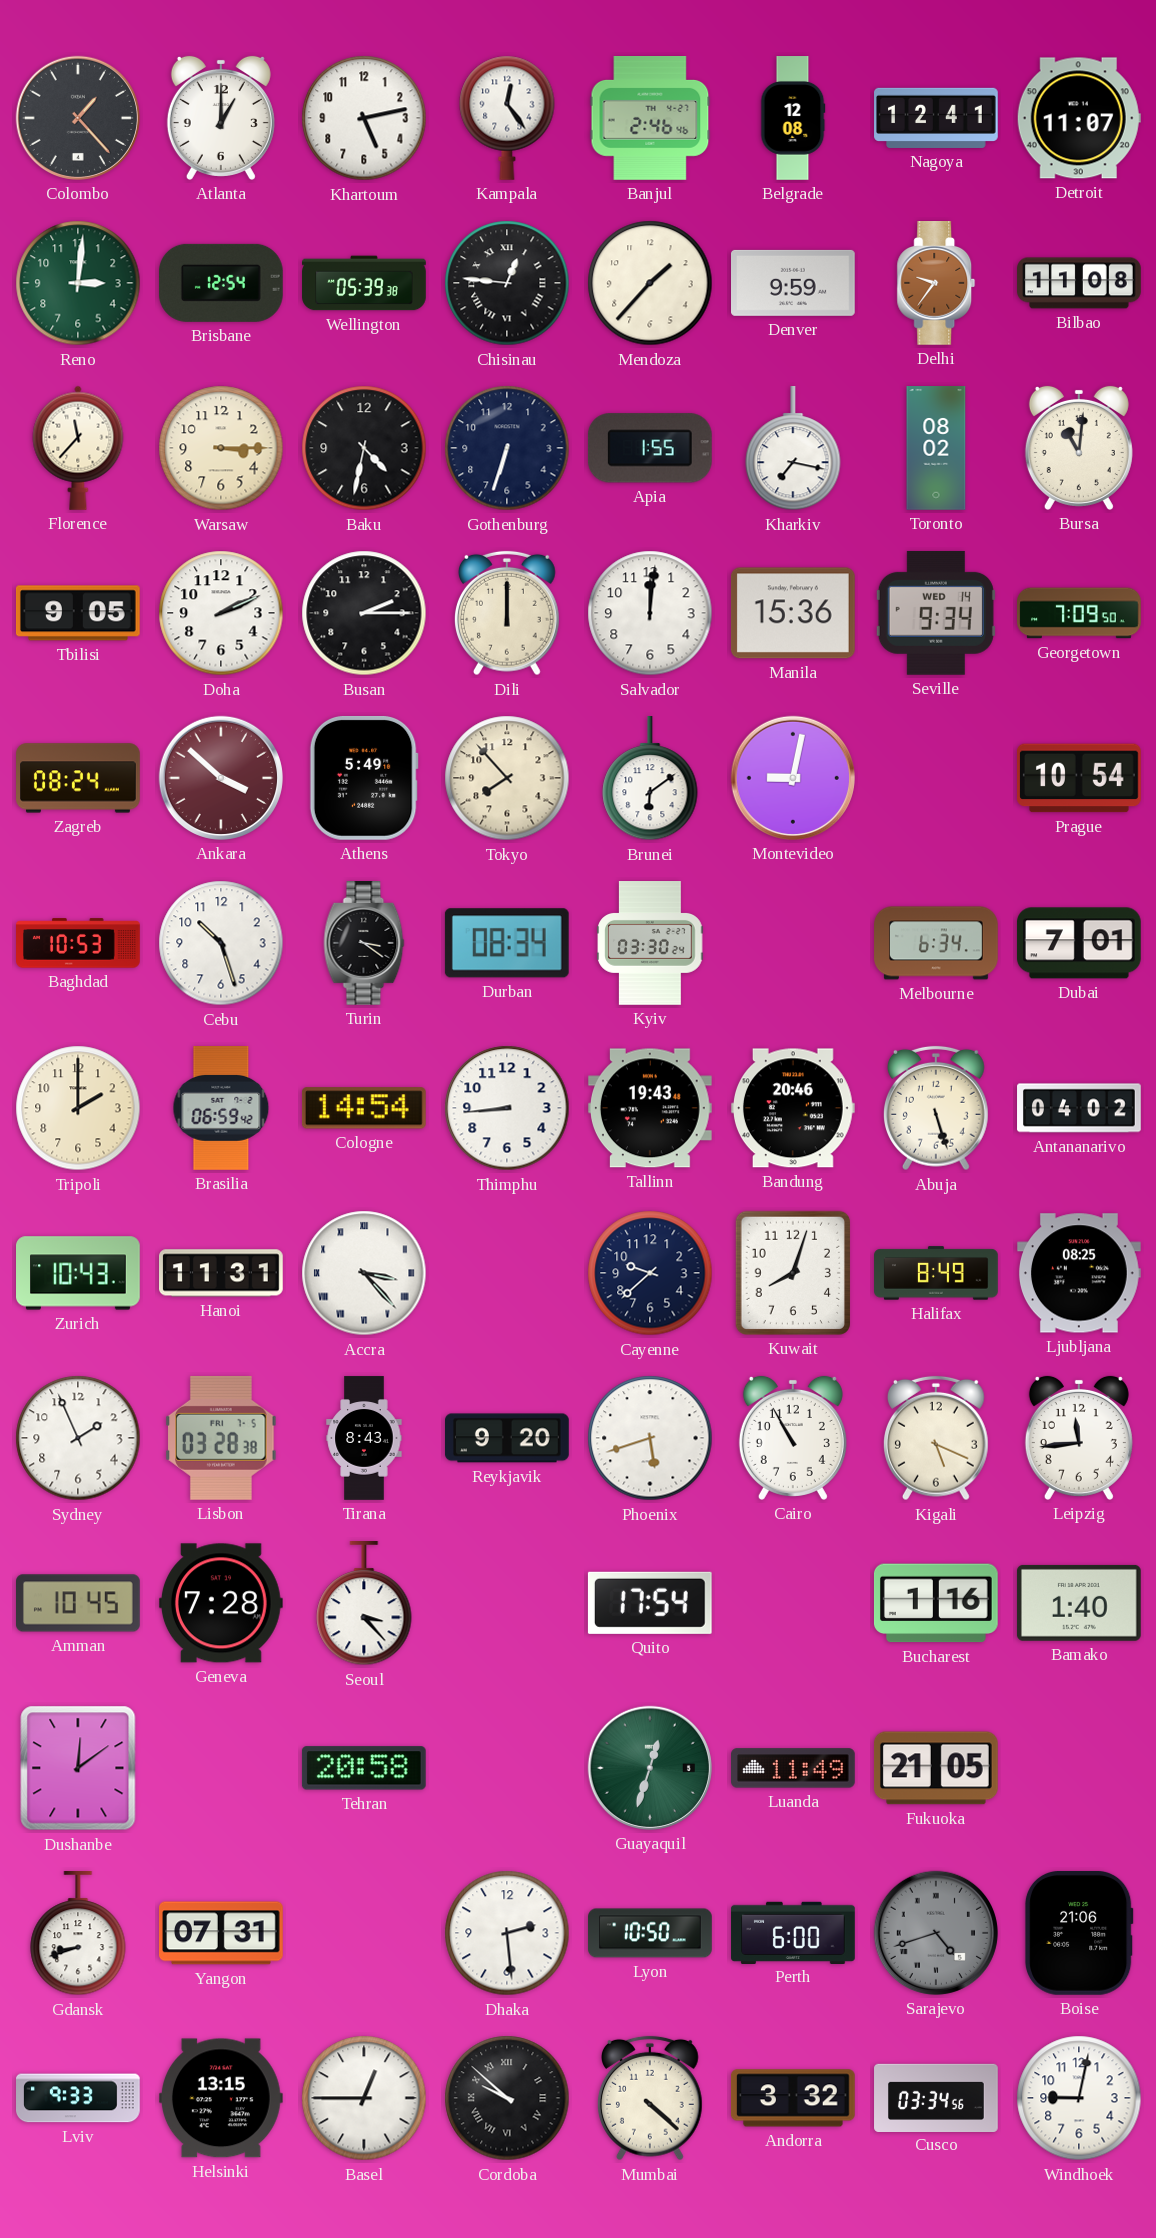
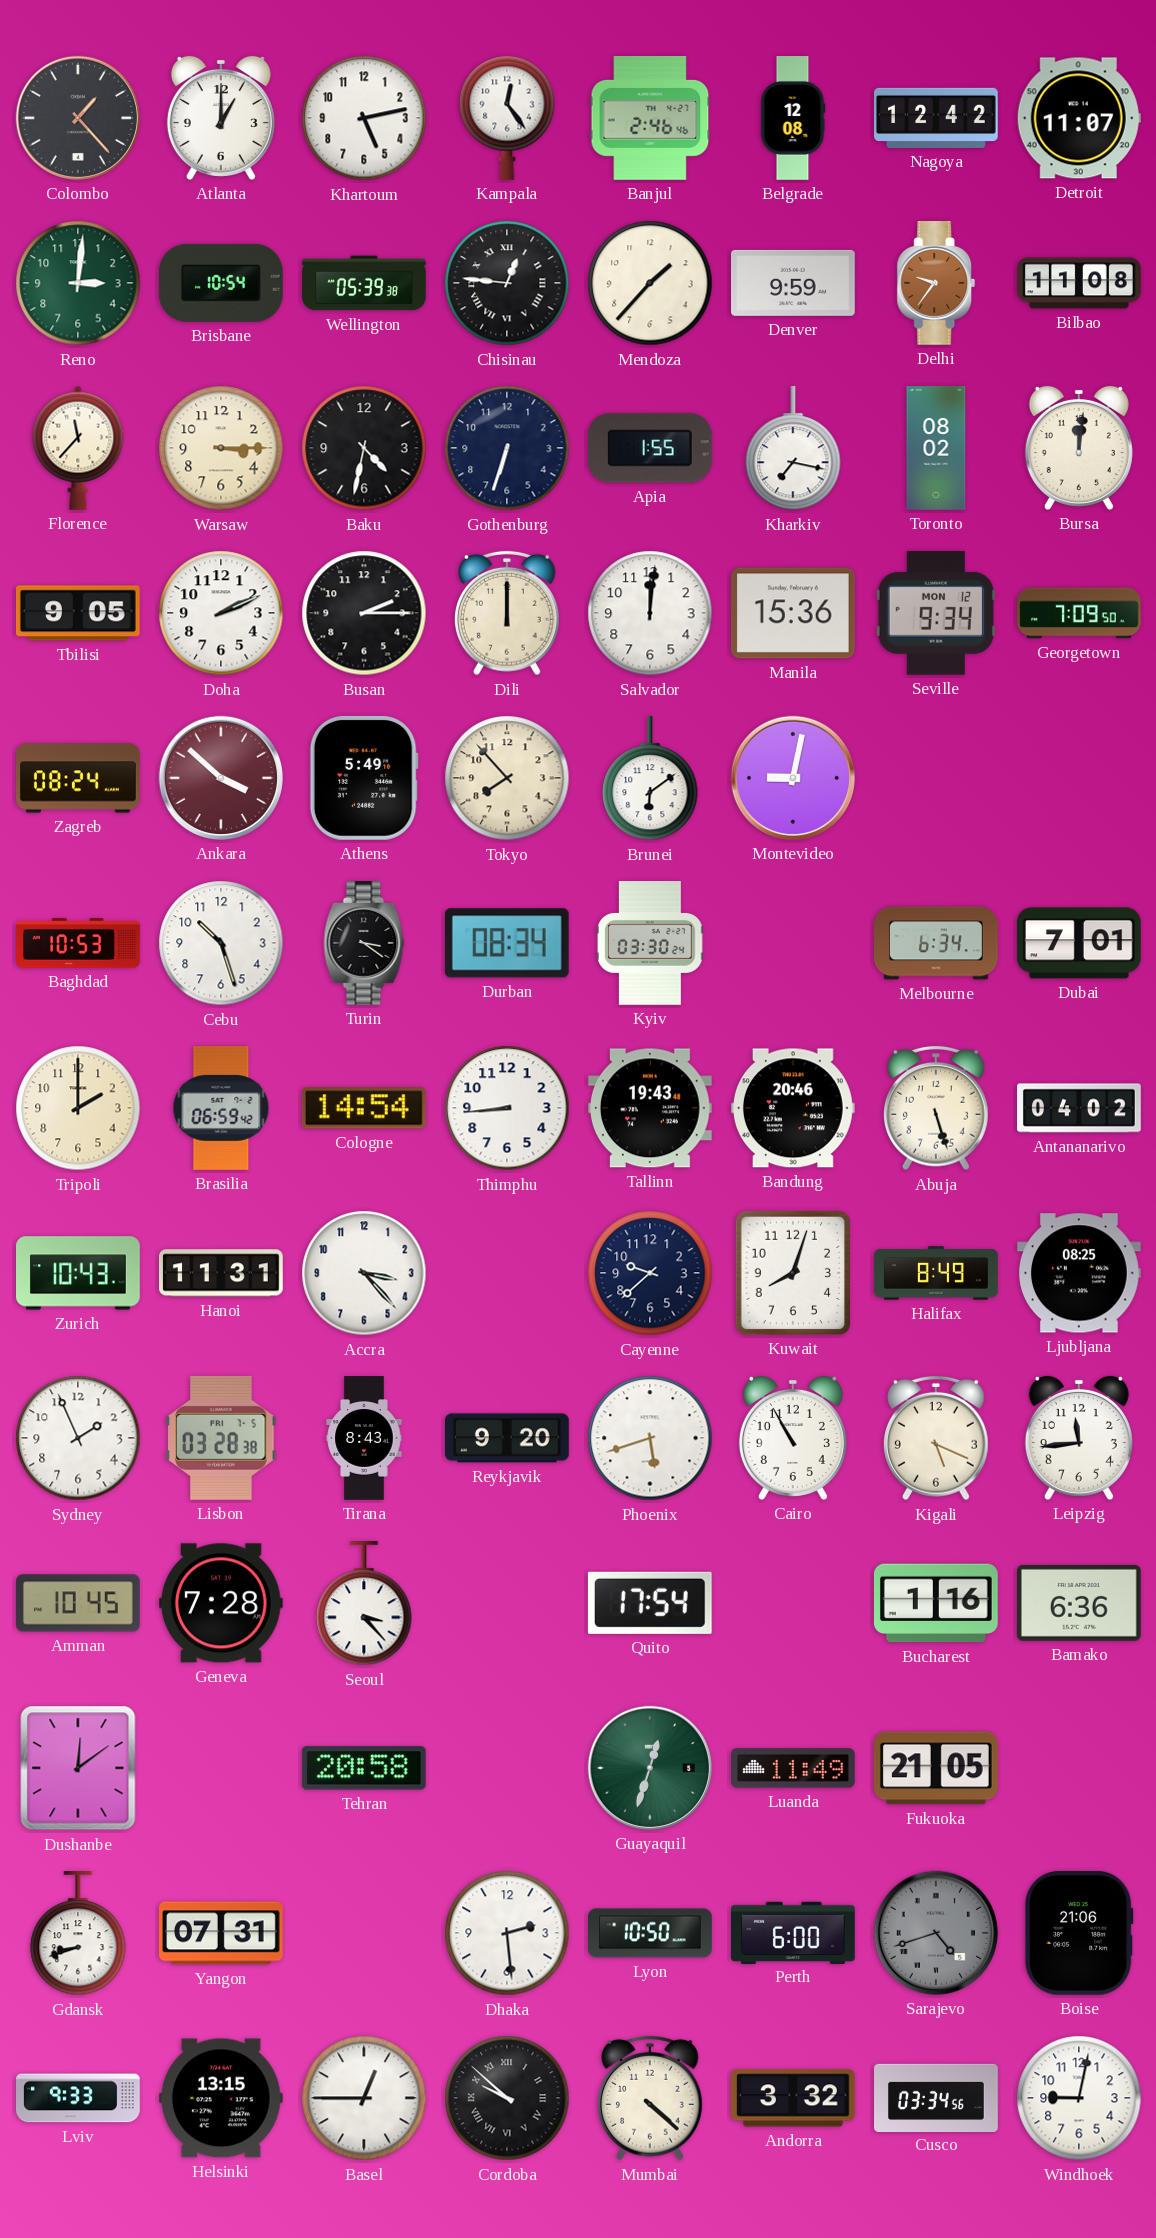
Nagoya: 12:41 -> 12:42
Brisbane: 12:54 -> 10:54
Bursa: 11:01 -> 12:01
Seville date: WED 14 -> MON 12
Prague: 10:54 -> none
Accra numerals: Roman -> Arabic
Bamako: 1:40 -> 6:36
